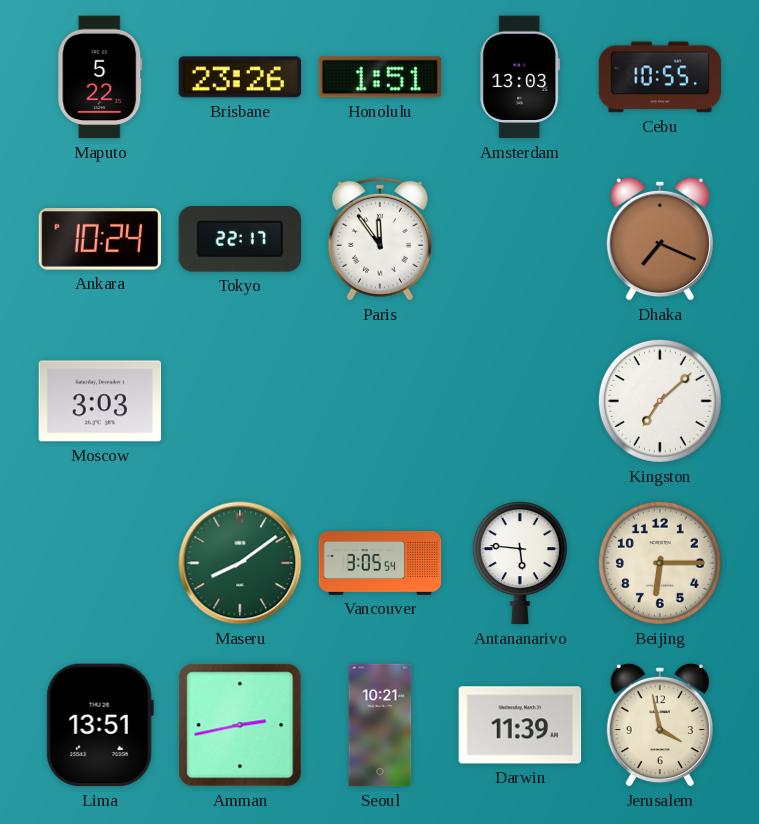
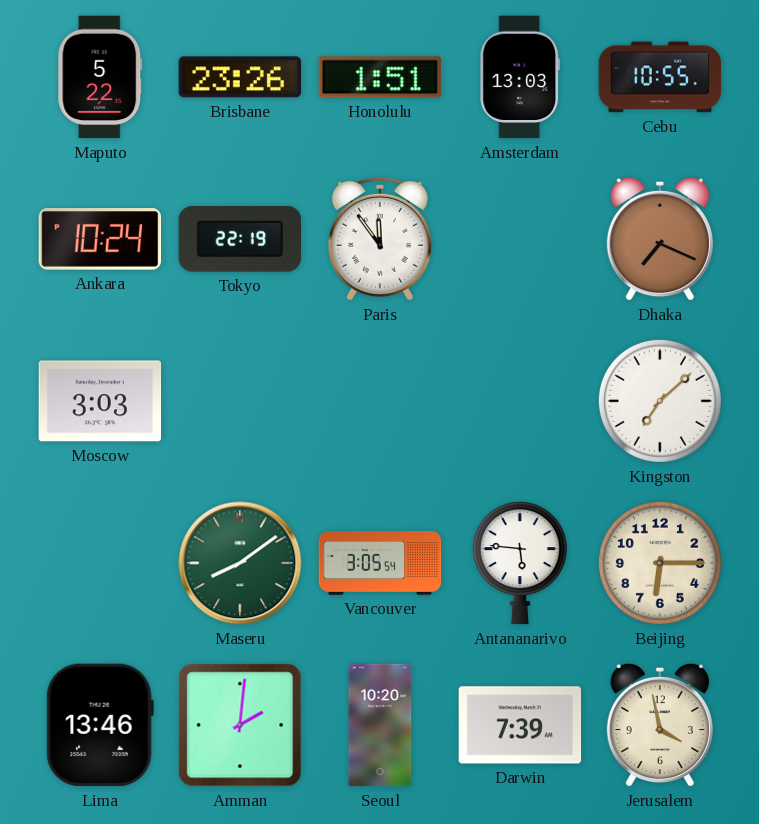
Tokyo: 22:17 -> 22:19
Lima: 13:51 -> 13:46
Amman: 2:43 -> 2:01
Seoul: 10:21 -> 10:20
Darwin: 11:39 -> 7:39
